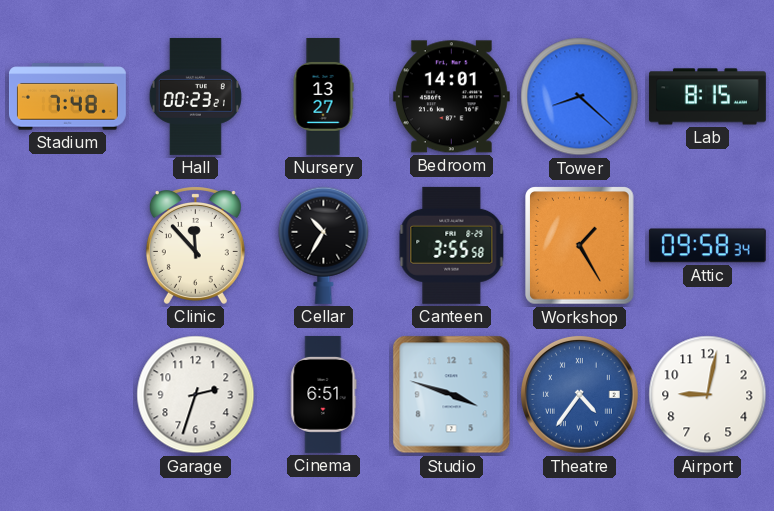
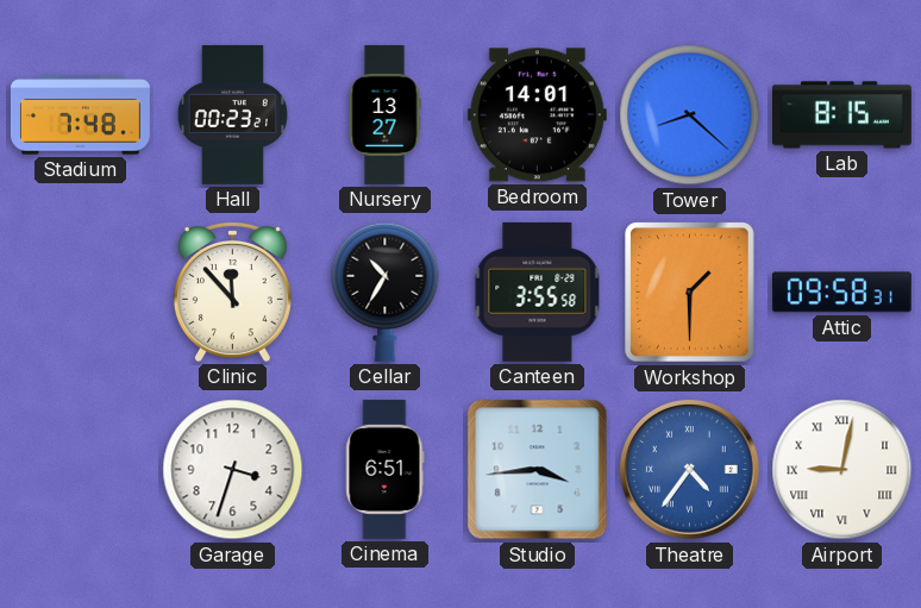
Workshop: 1:25 -> 1:30
Attic: 09:58:34 -> 09:58:31
Garage: 2:33 -> 3:33
Studio: 3:48 -> 3:44
Airport numerals: Arabic -> Roman
